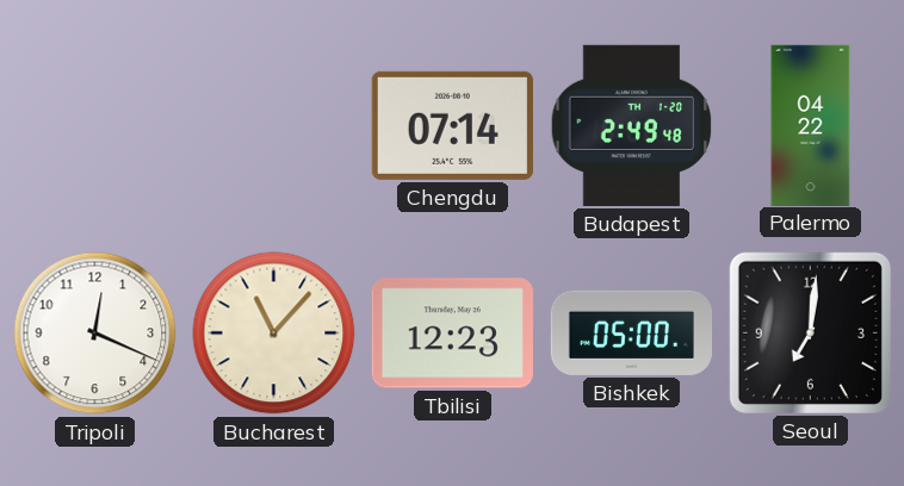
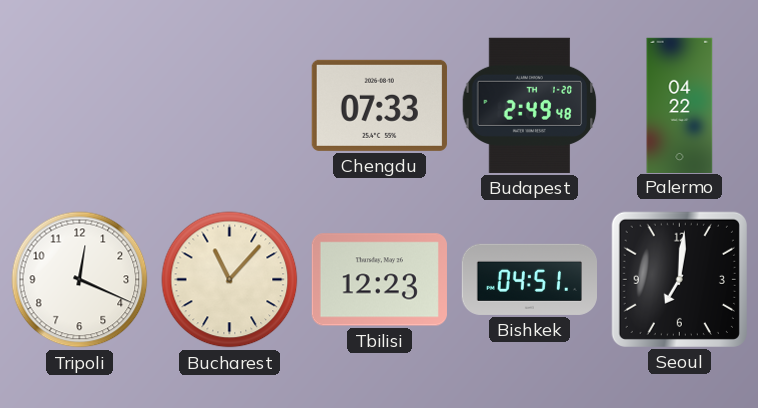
Chengdu: 07:14 -> 07:33
Bishkek: 05:00 -> 04:51
